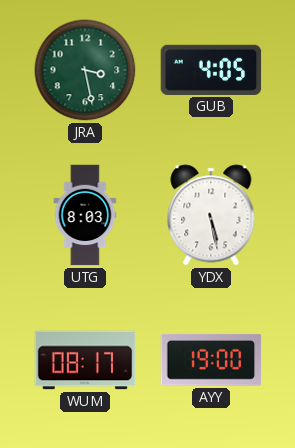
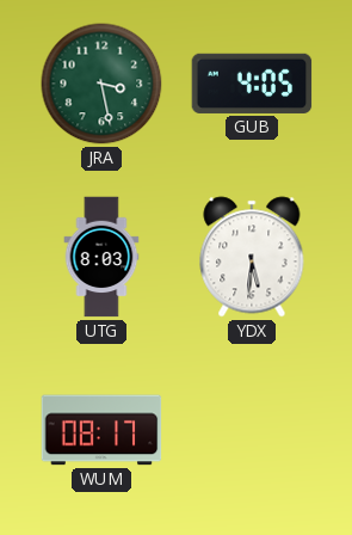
YDX: 5:28 -> 5:31
AYY: 19:00 -> none
